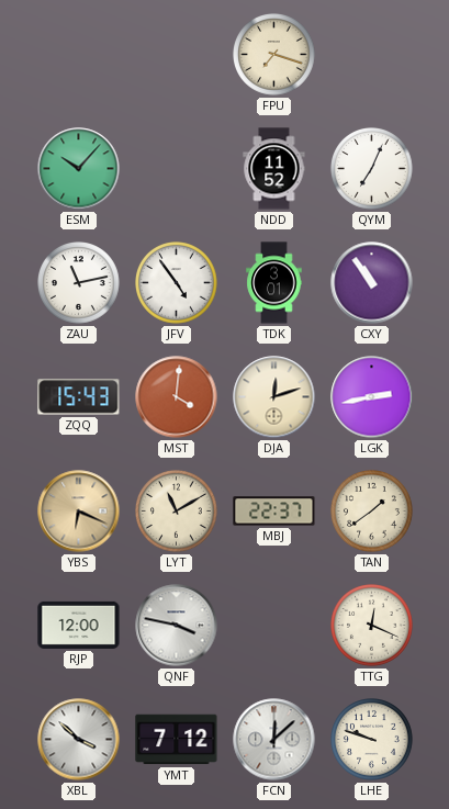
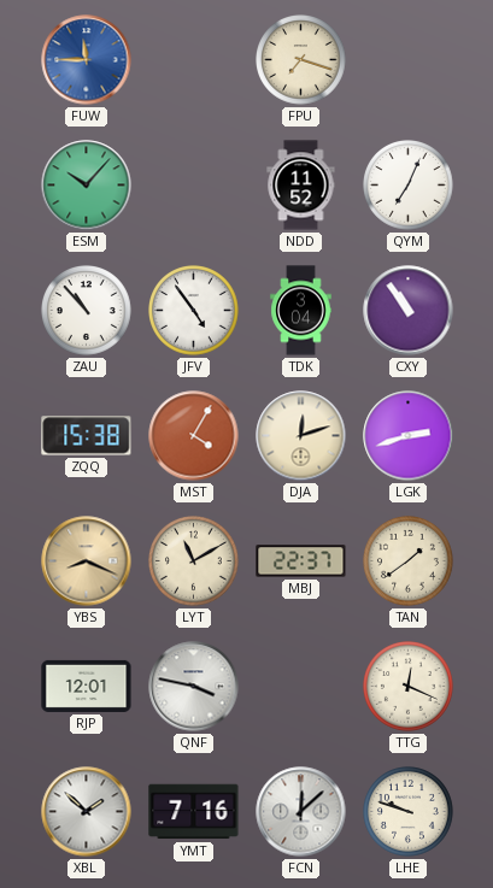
FUW: none -> 11:45
ZAU: 11:13 -> 10:53
TDK: 3:01 -> 3:04
ZQQ: 15:43 -> 15:38
MST: 4:01 -> 4:05
LGK: 2:43 -> 2:42
YBS: 6:19 -> 8:19
RJP: 12:00 -> 12:01
XBL: 3:52 -> 1:52
YMT: 7:12 -> 7:16
